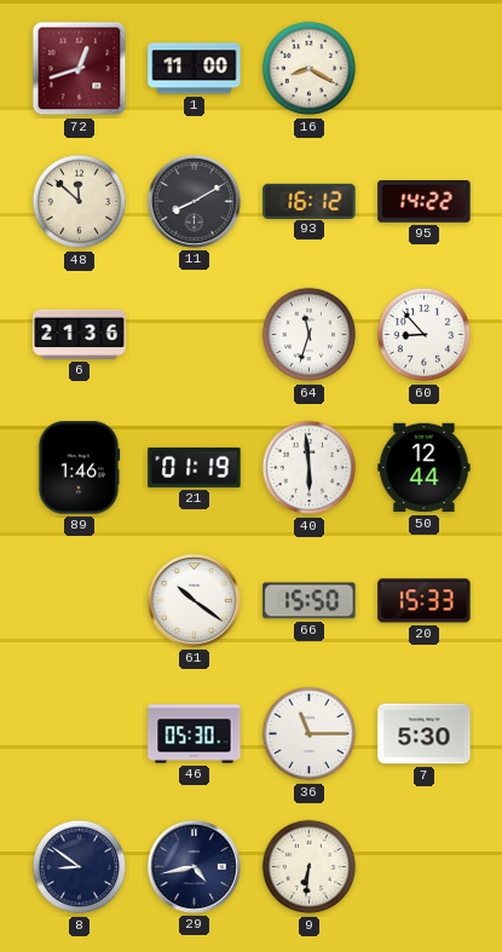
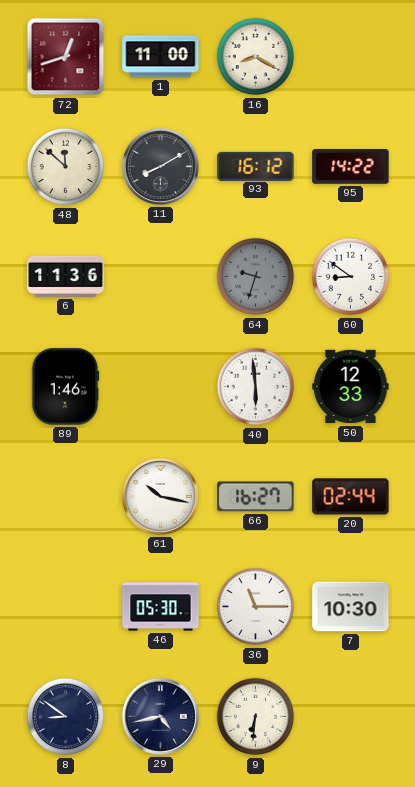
6: 21:36 -> 11:36
64: 11:33 -> 9:33
64 dial: white -> grey
60: 8:53 -> 8:51
21: 01:19 -> none
50: 12:44 -> 12:33
61: 10:21 -> 10:17
66: 15:50 -> 16:27
20: 15:33 -> 02:44
7: 5:30 -> 10:30
